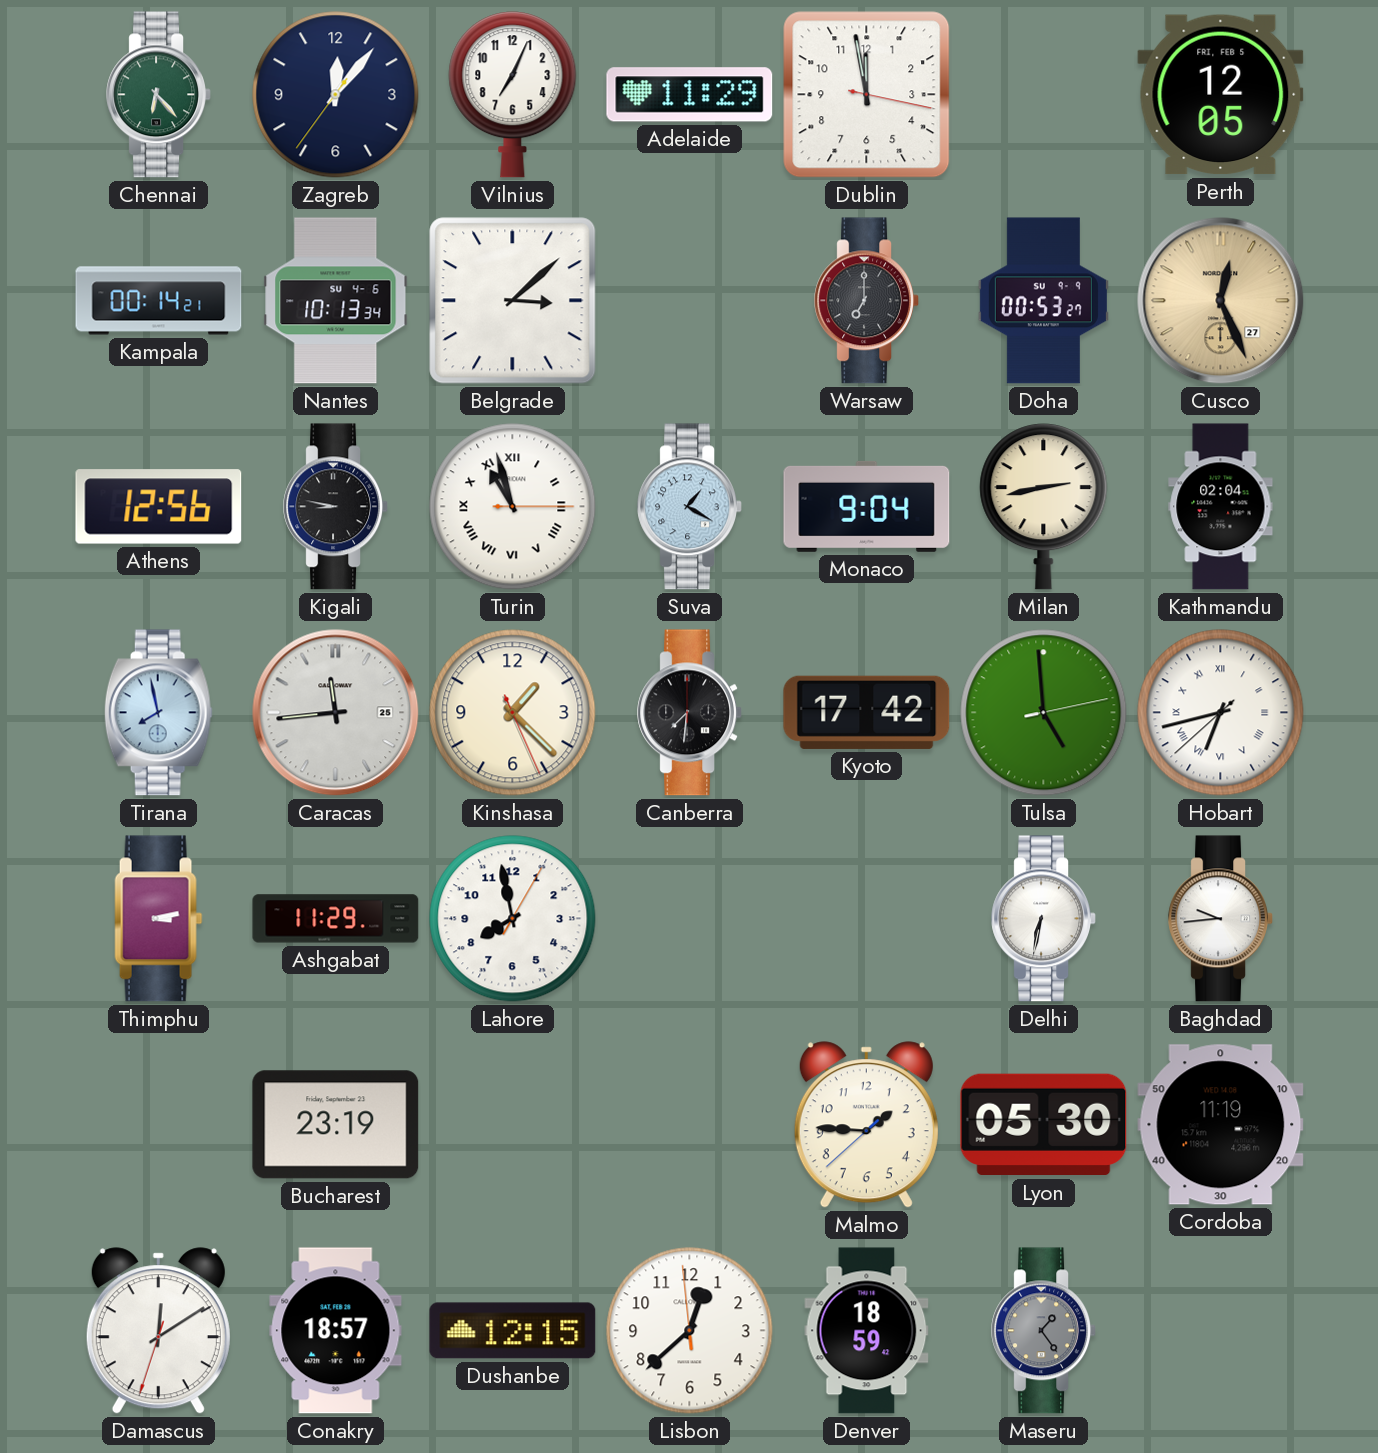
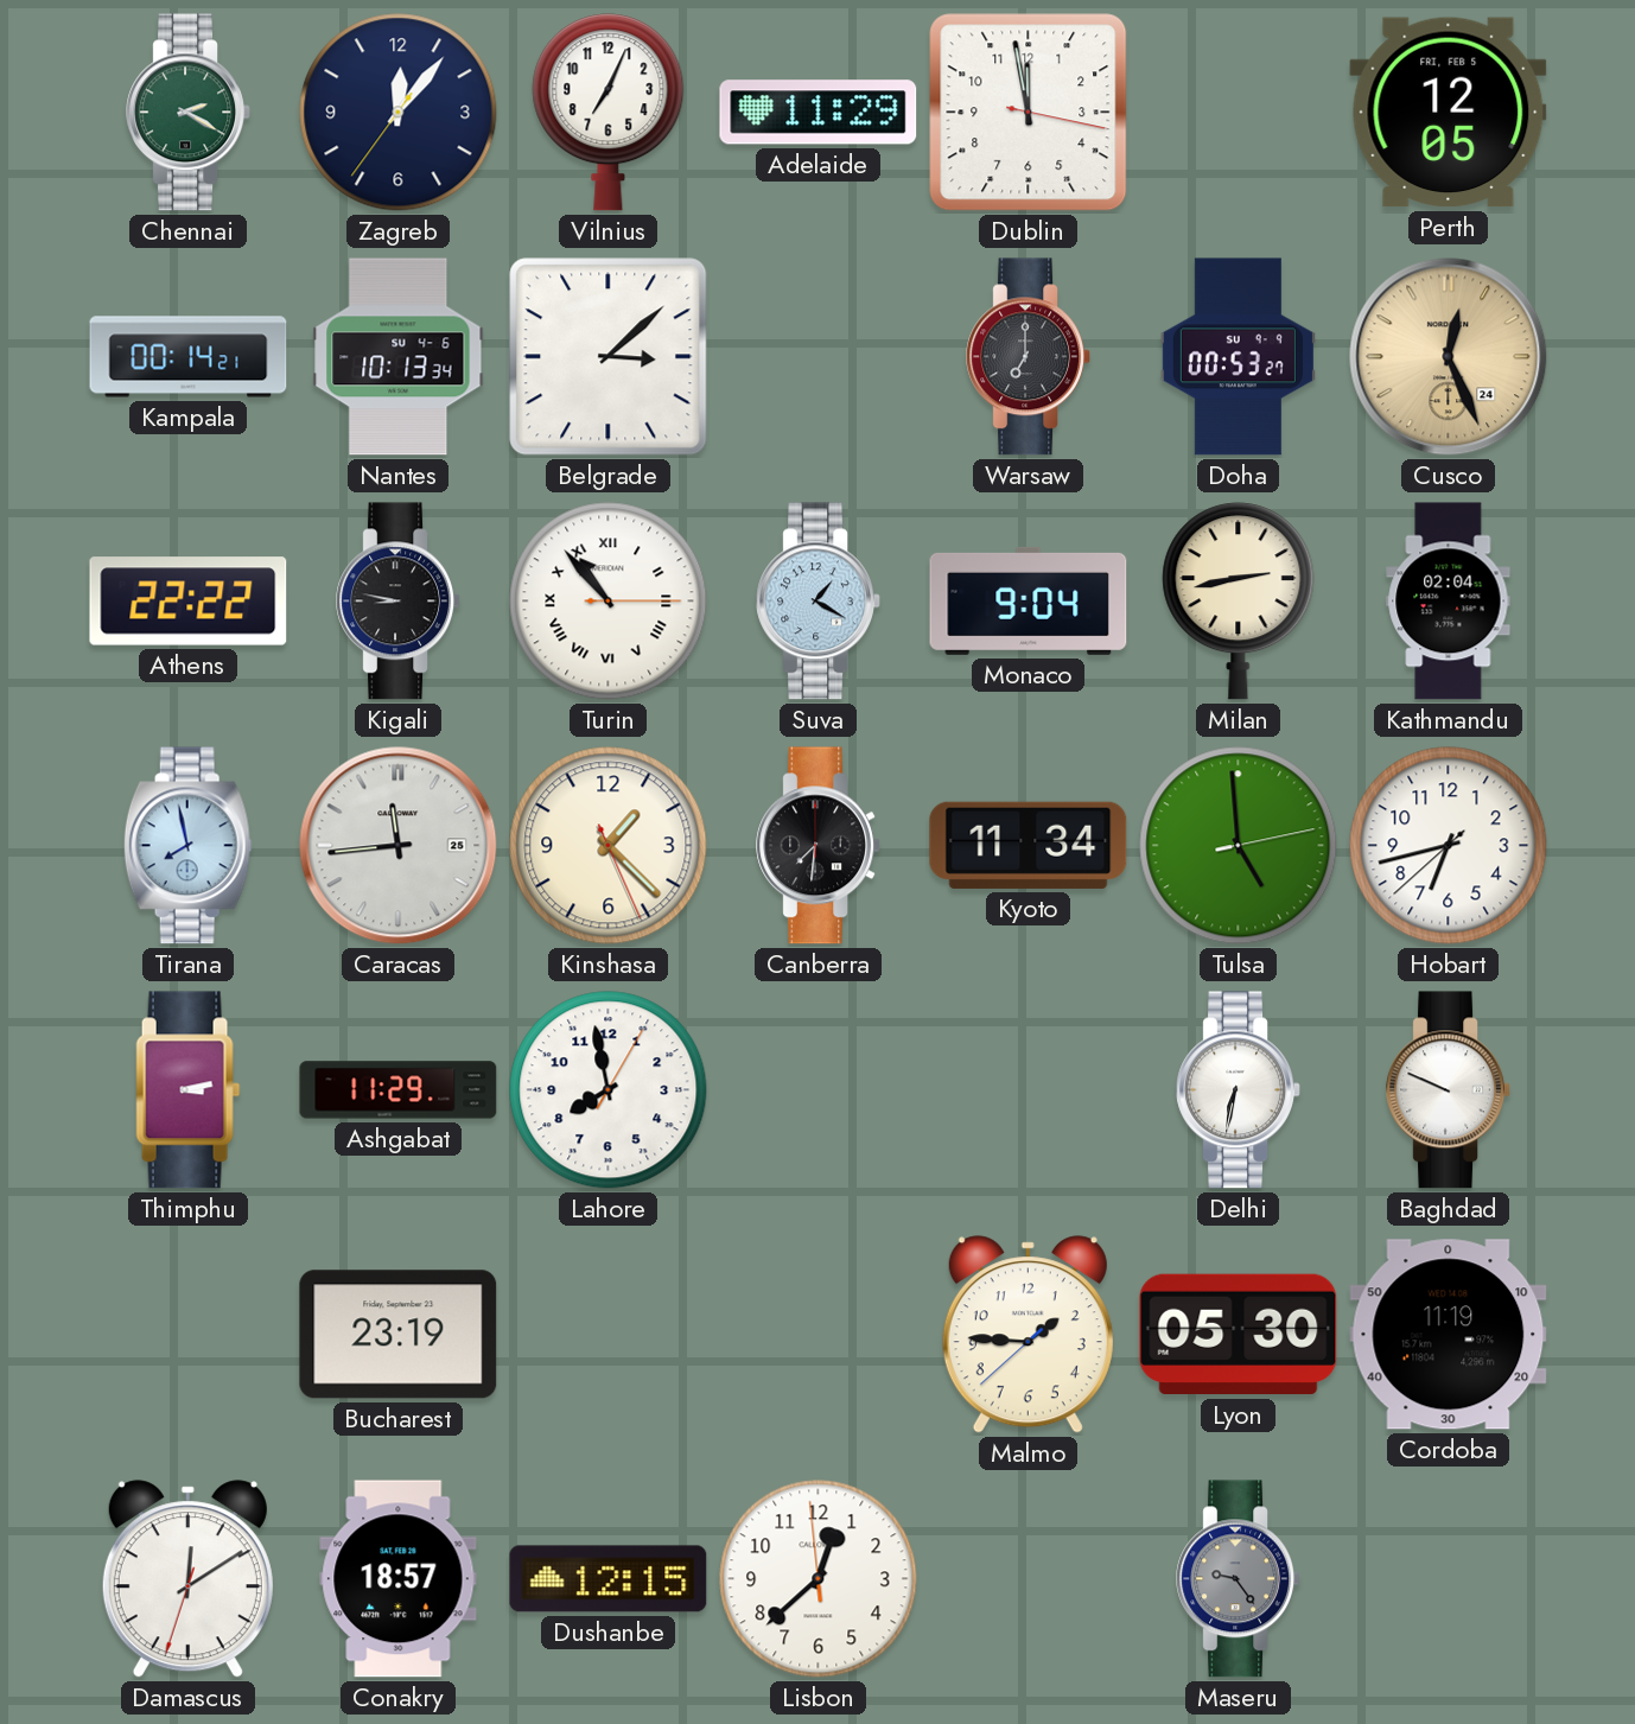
Chennai: 6:23 -> 2:20
Cusco date: 27 -> 24
Athens: 12:56 -> 22:22
Turin: 10:57 -> 10:53
Kyoto: 17:42 -> 11:34
Hobart numerals: Roman -> Arabic
Baghdad: 9:44 -> 9:49
Denver: 18:59 -> none
Maseru: 1:24 -> 9:24
